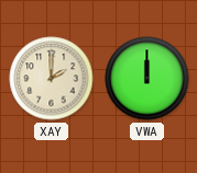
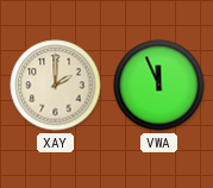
VWA: 12:00 -> 11:56
